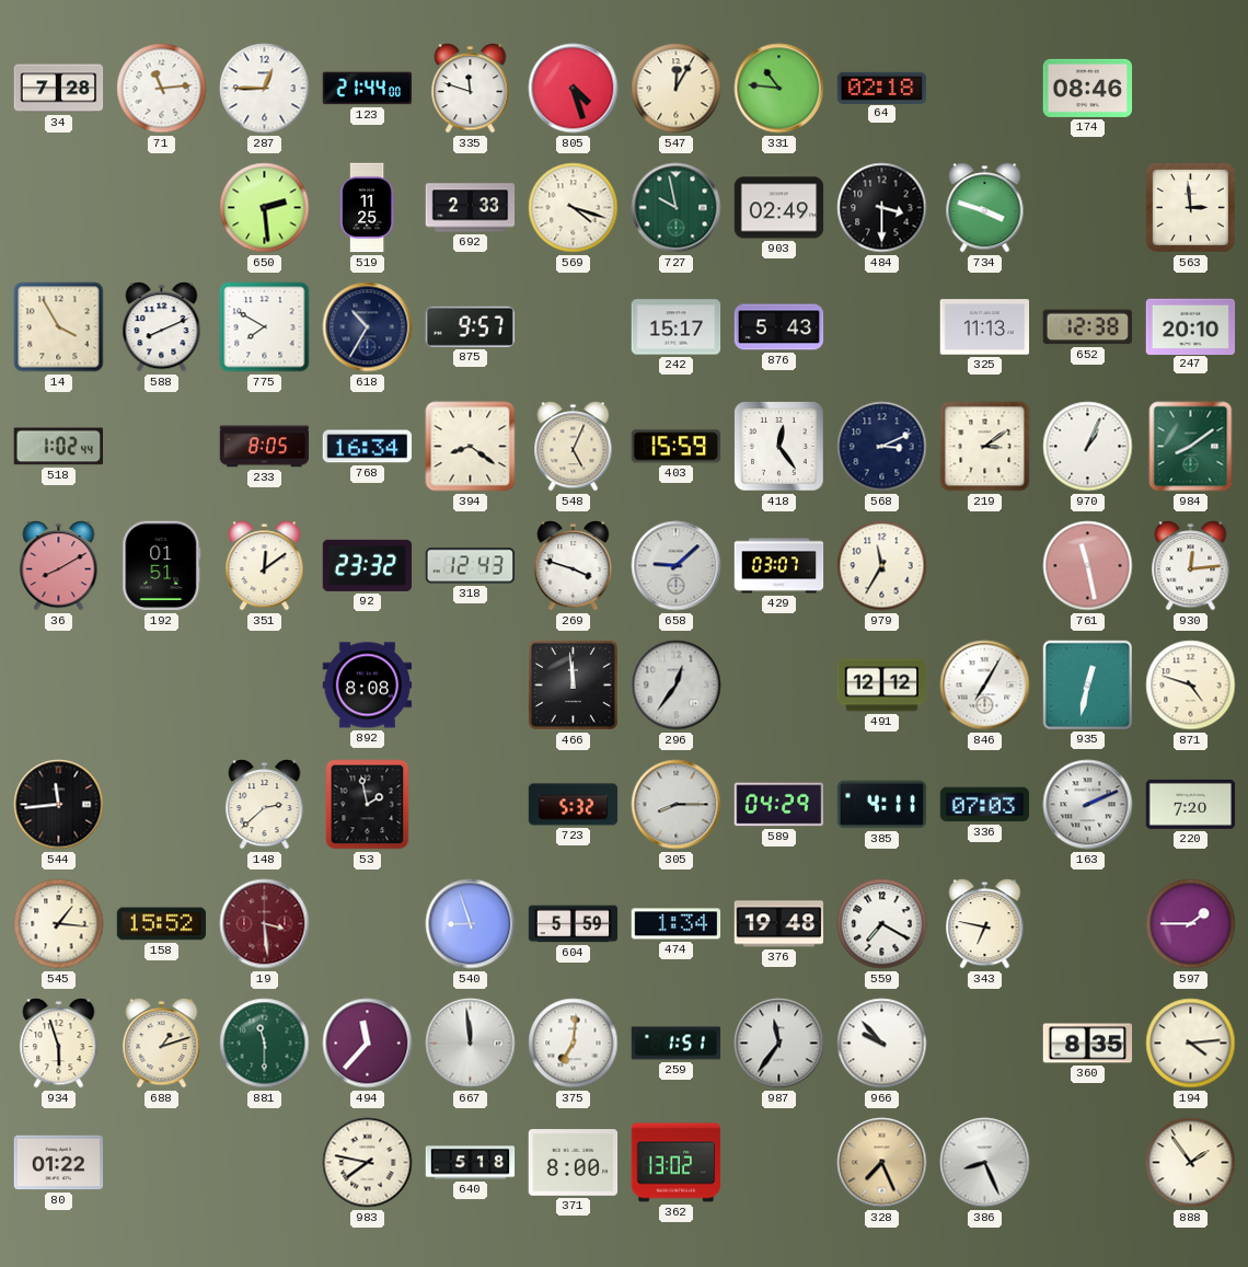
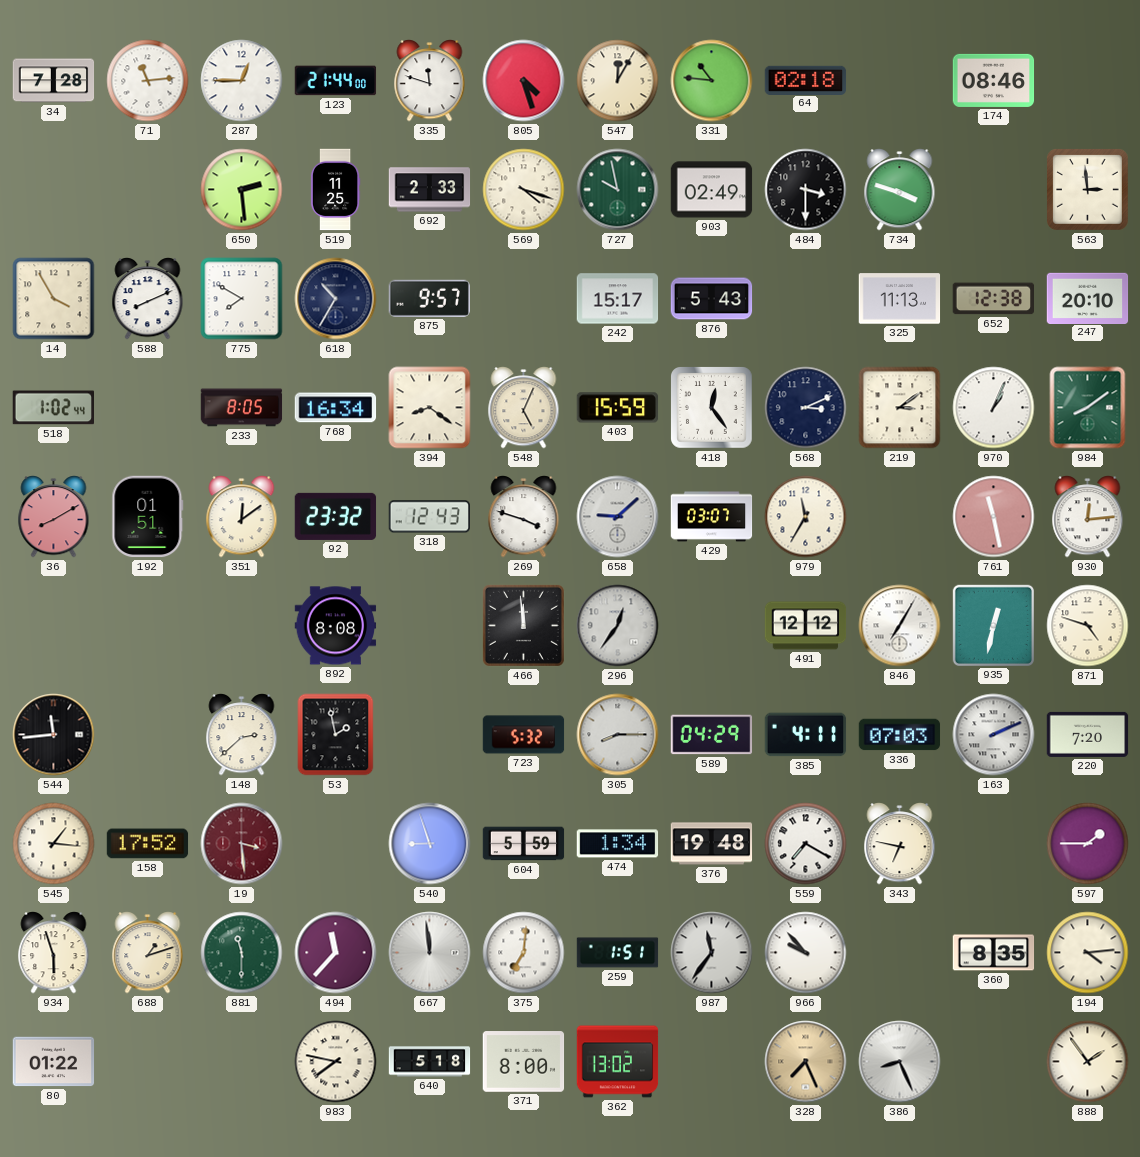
158: 15:52 -> 17:52
